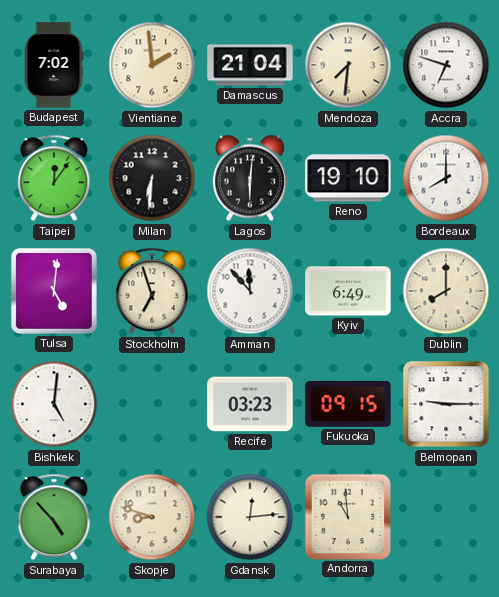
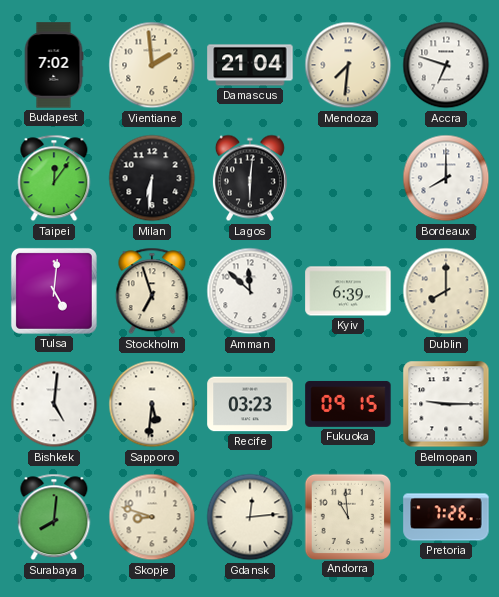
Reno: 19:10 -> none
Amman: 11:53 -> 11:52
Kyiv: 6:49 -> 6:39
Sapporo: none -> 5:31
Surabaya: 4:53 -> 8:01
Pretoria: none -> 7:26
